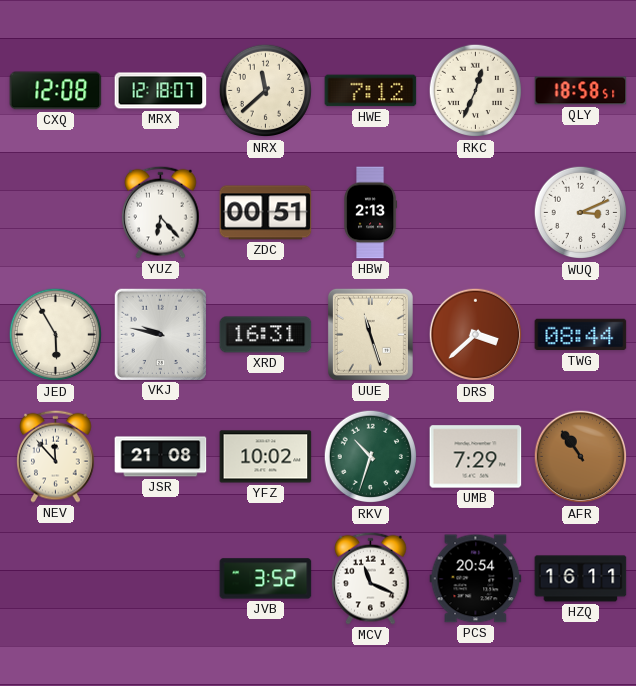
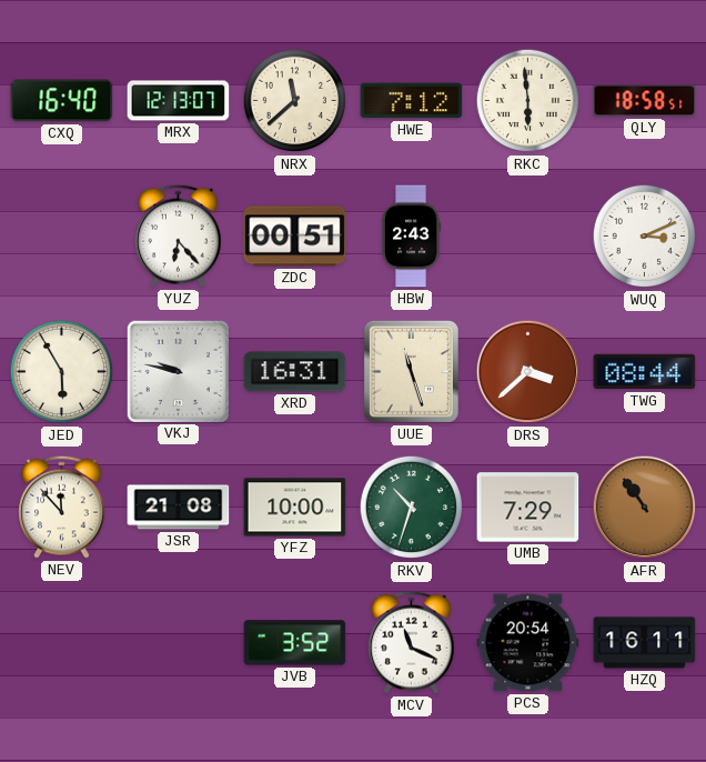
CXQ: 12:08 -> 16:40
MRX: 12:18 -> 12:13
RKC: 12:34 -> 5:59
HBW: 2:13 -> 2:43
YFZ: 10:02 -> 10:00
